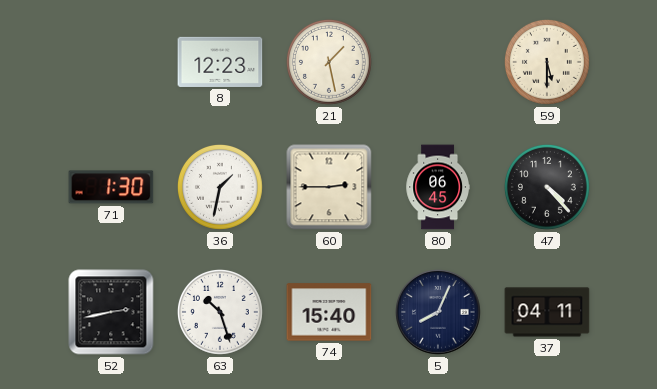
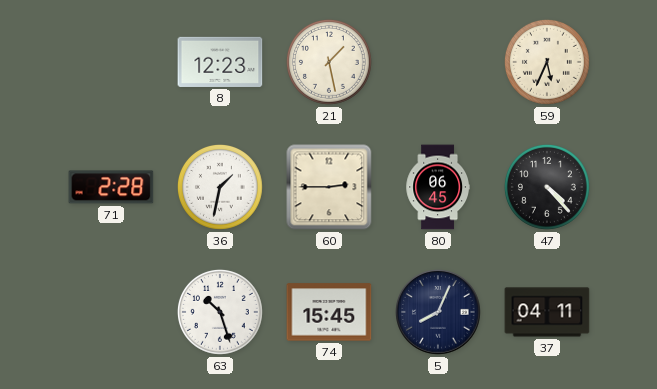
59: 5:30 -> 5:34
71: 1:30 -> 2:28
52: 2:43 -> none
74: 15:40 -> 15:45
